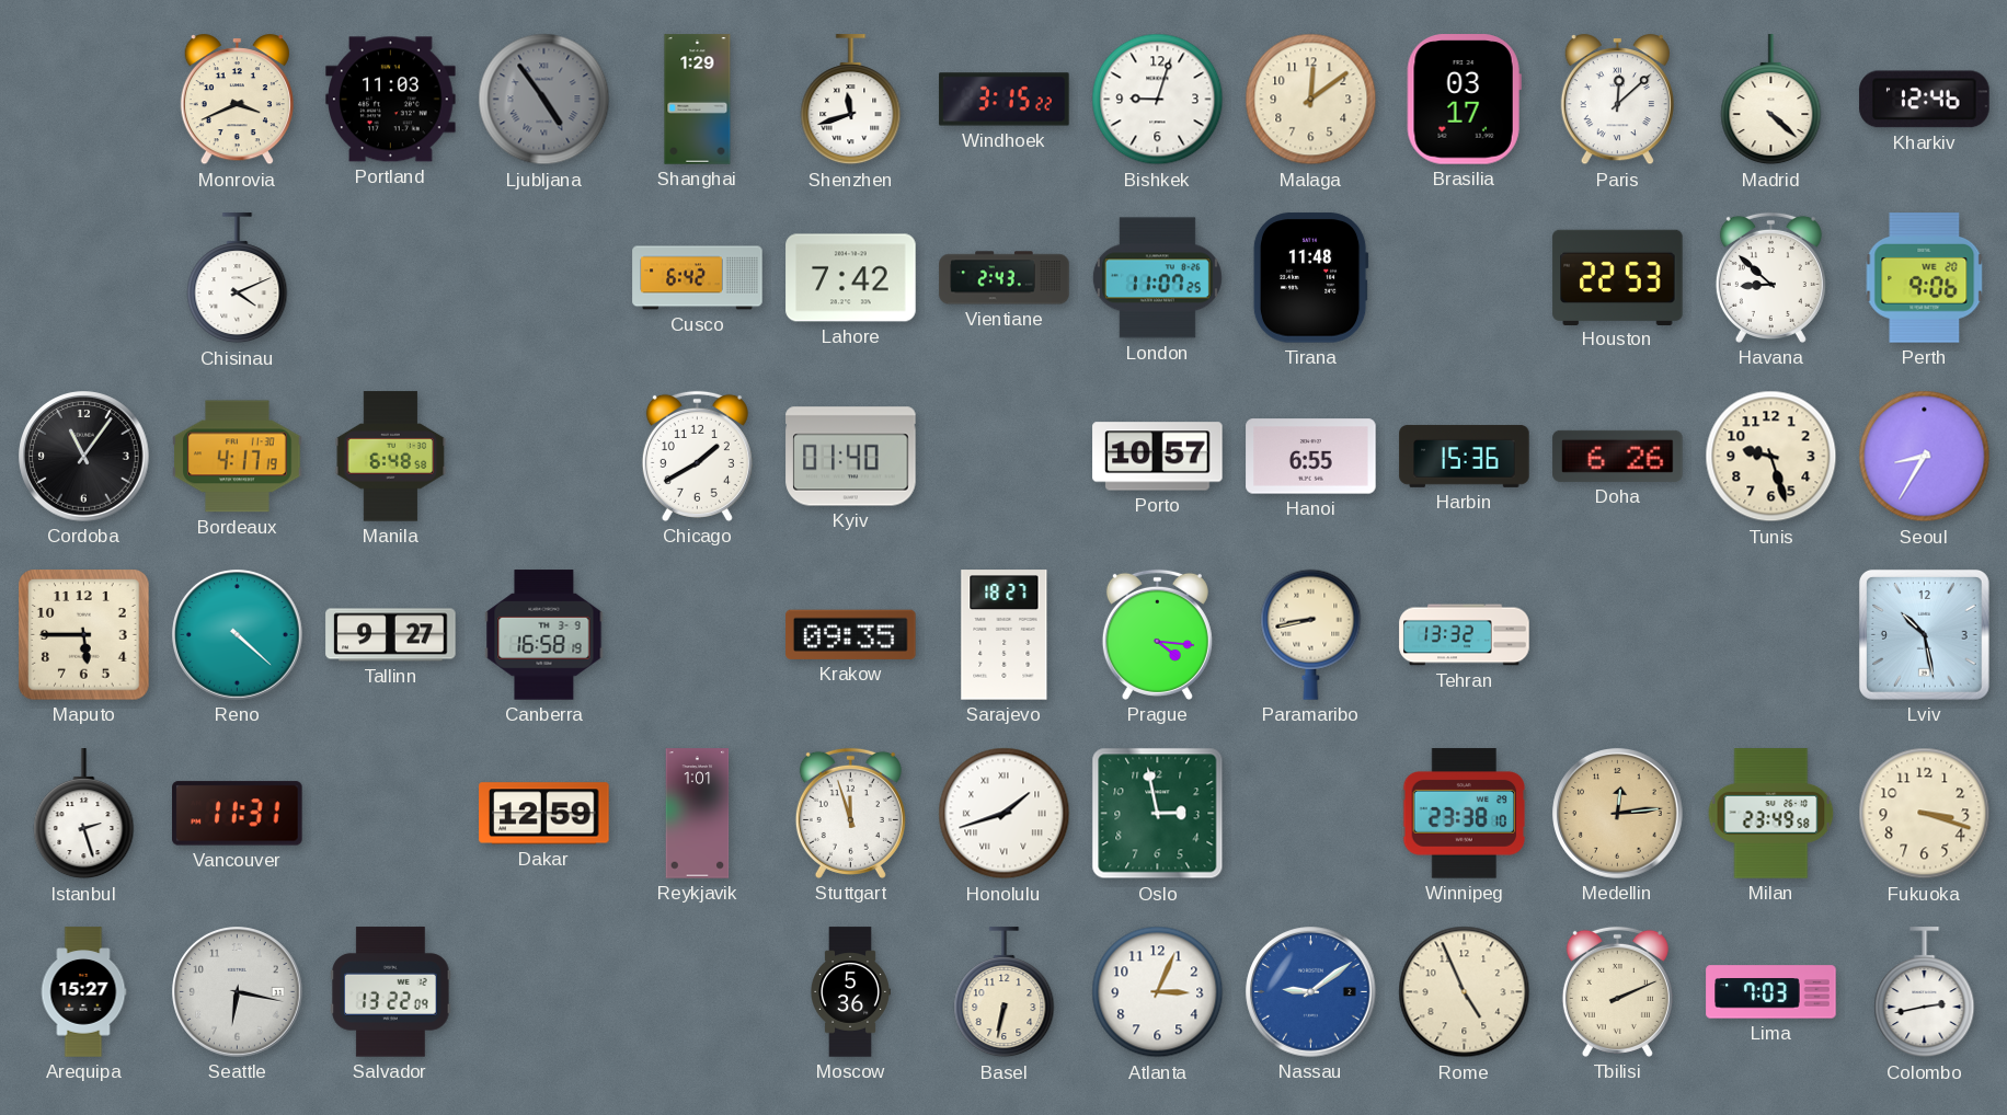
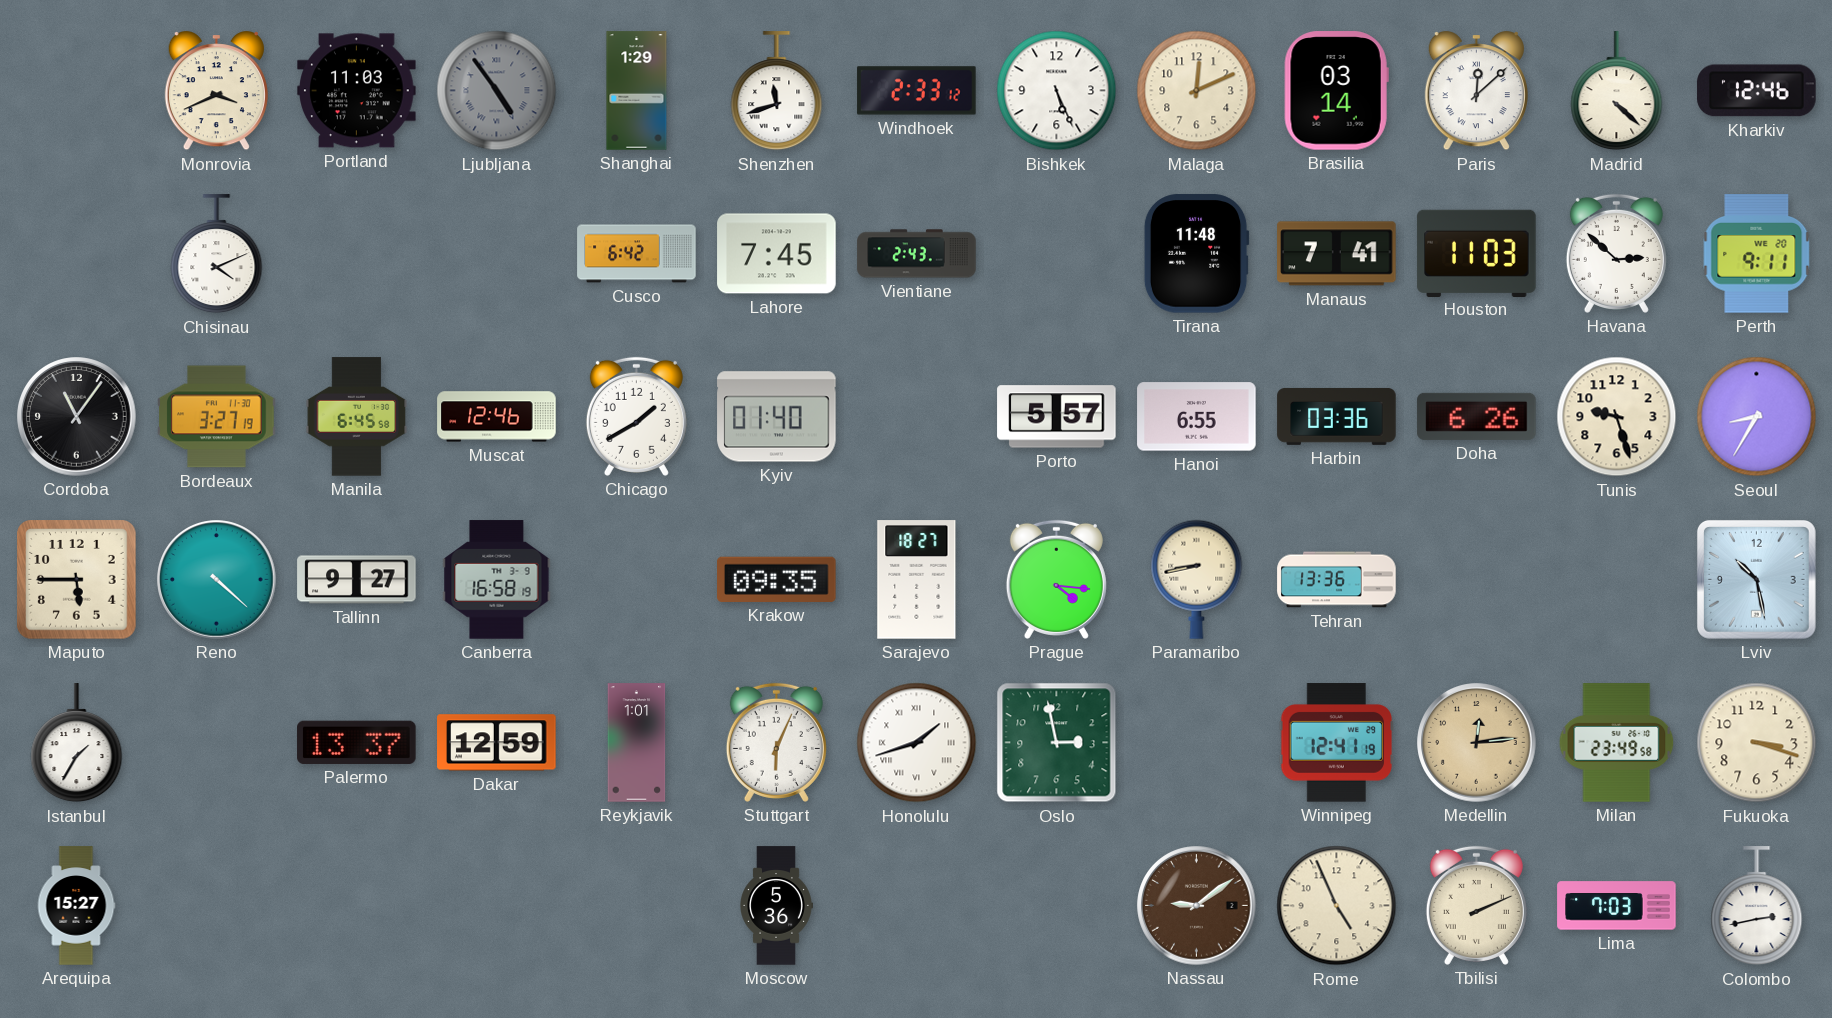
Windhoek: 3:15 -> 2:33
Bishkek: 9:03 -> 5:26
Malaga: 12:09 -> 12:11
Brasilia: 03:17 -> 03:14
Lahore: 7:42 -> 7:45
London: 11:07 -> none
Manaus: none -> 7:41
Houston: 22:53 -> 11:03
Havana: 8:52 -> 2:52
Perth: 9:06 -> 9:11
Bordeaux: 4:17 -> 3:27
Manila: 6:48 -> 6:45
Muscat: none -> 12:46
Porto: 10:57 -> 5:57
Harbin: 15:36 -> 03:36
Tehran: 13:32 -> 13:36
Istanbul: 2:27 -> 1:35
Vancouver: 11:31 -> none
Palermo: none -> 13:37
Stuttgart: 11:57 -> 6:04
Winnipeg: 23:38 -> 12:41
Seattle: 6:17 -> none
Salvador: 13:22 -> none
Basel: 6:32 -> none
Atlanta: 3:04 -> none
Nassau dial: blue -> brown
